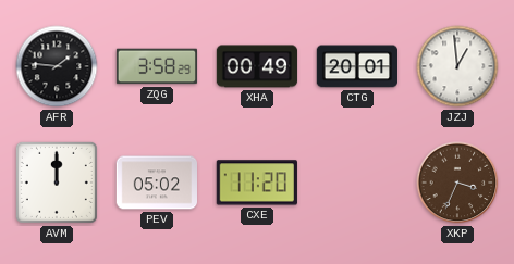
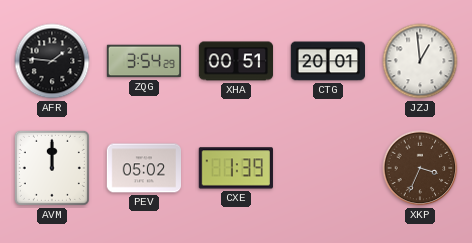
ZQG: 3:58 -> 3:54
XHA: 00:49 -> 00:51
CXE: 11:20 -> 1:39
